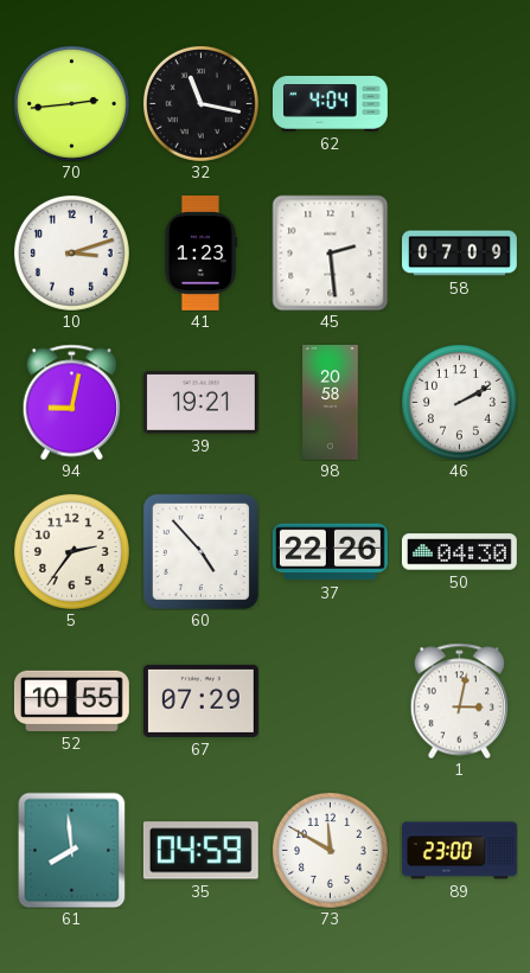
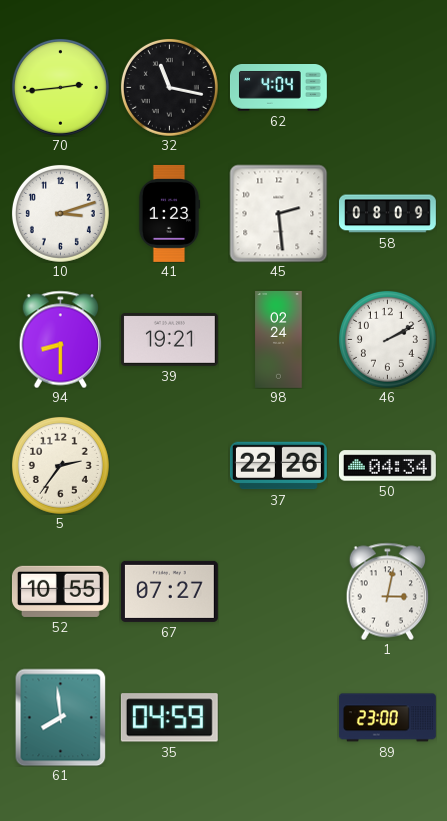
58: 07:09 -> 08:09
94: 9:02 -> 8:30
98: 20:58 -> 02:24
60: 4:53 -> none
50: 04:30 -> 04:34
67: 07:29 -> 07:27
73: 11:50 -> none
